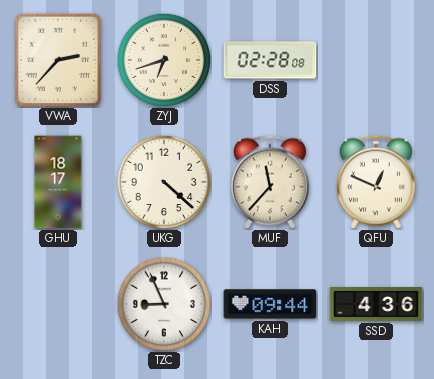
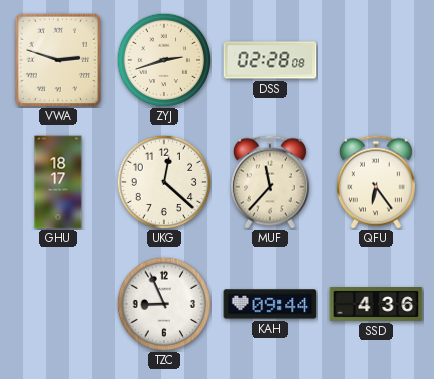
VWA: 2:37 -> 2:48
ZYJ: 6:42 -> 2:42
UKG: 4:22 -> 12:22
QFU: 12:49 -> 6:24
